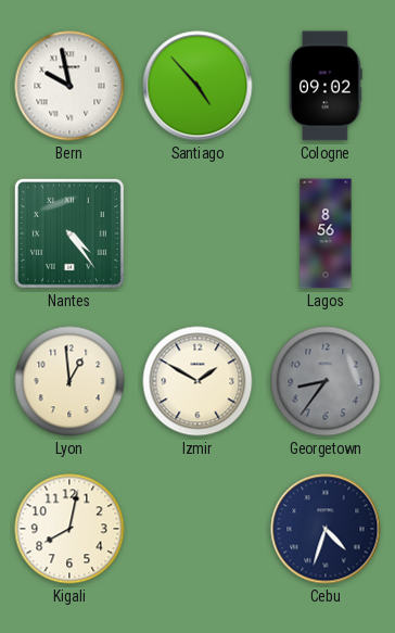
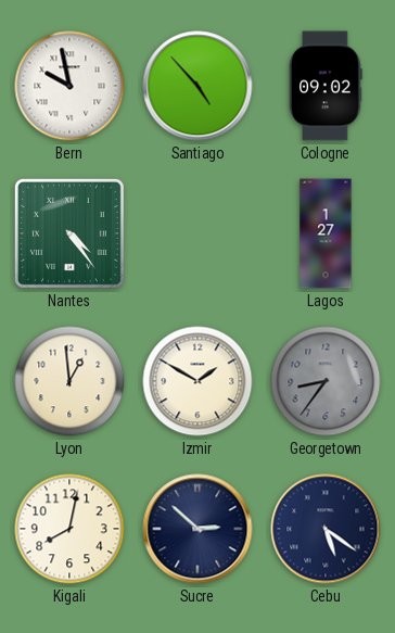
Lagos: 8:56 -> 1:27
Sucre: none -> 2:52
Cebu: 4:33 -> 5:21
